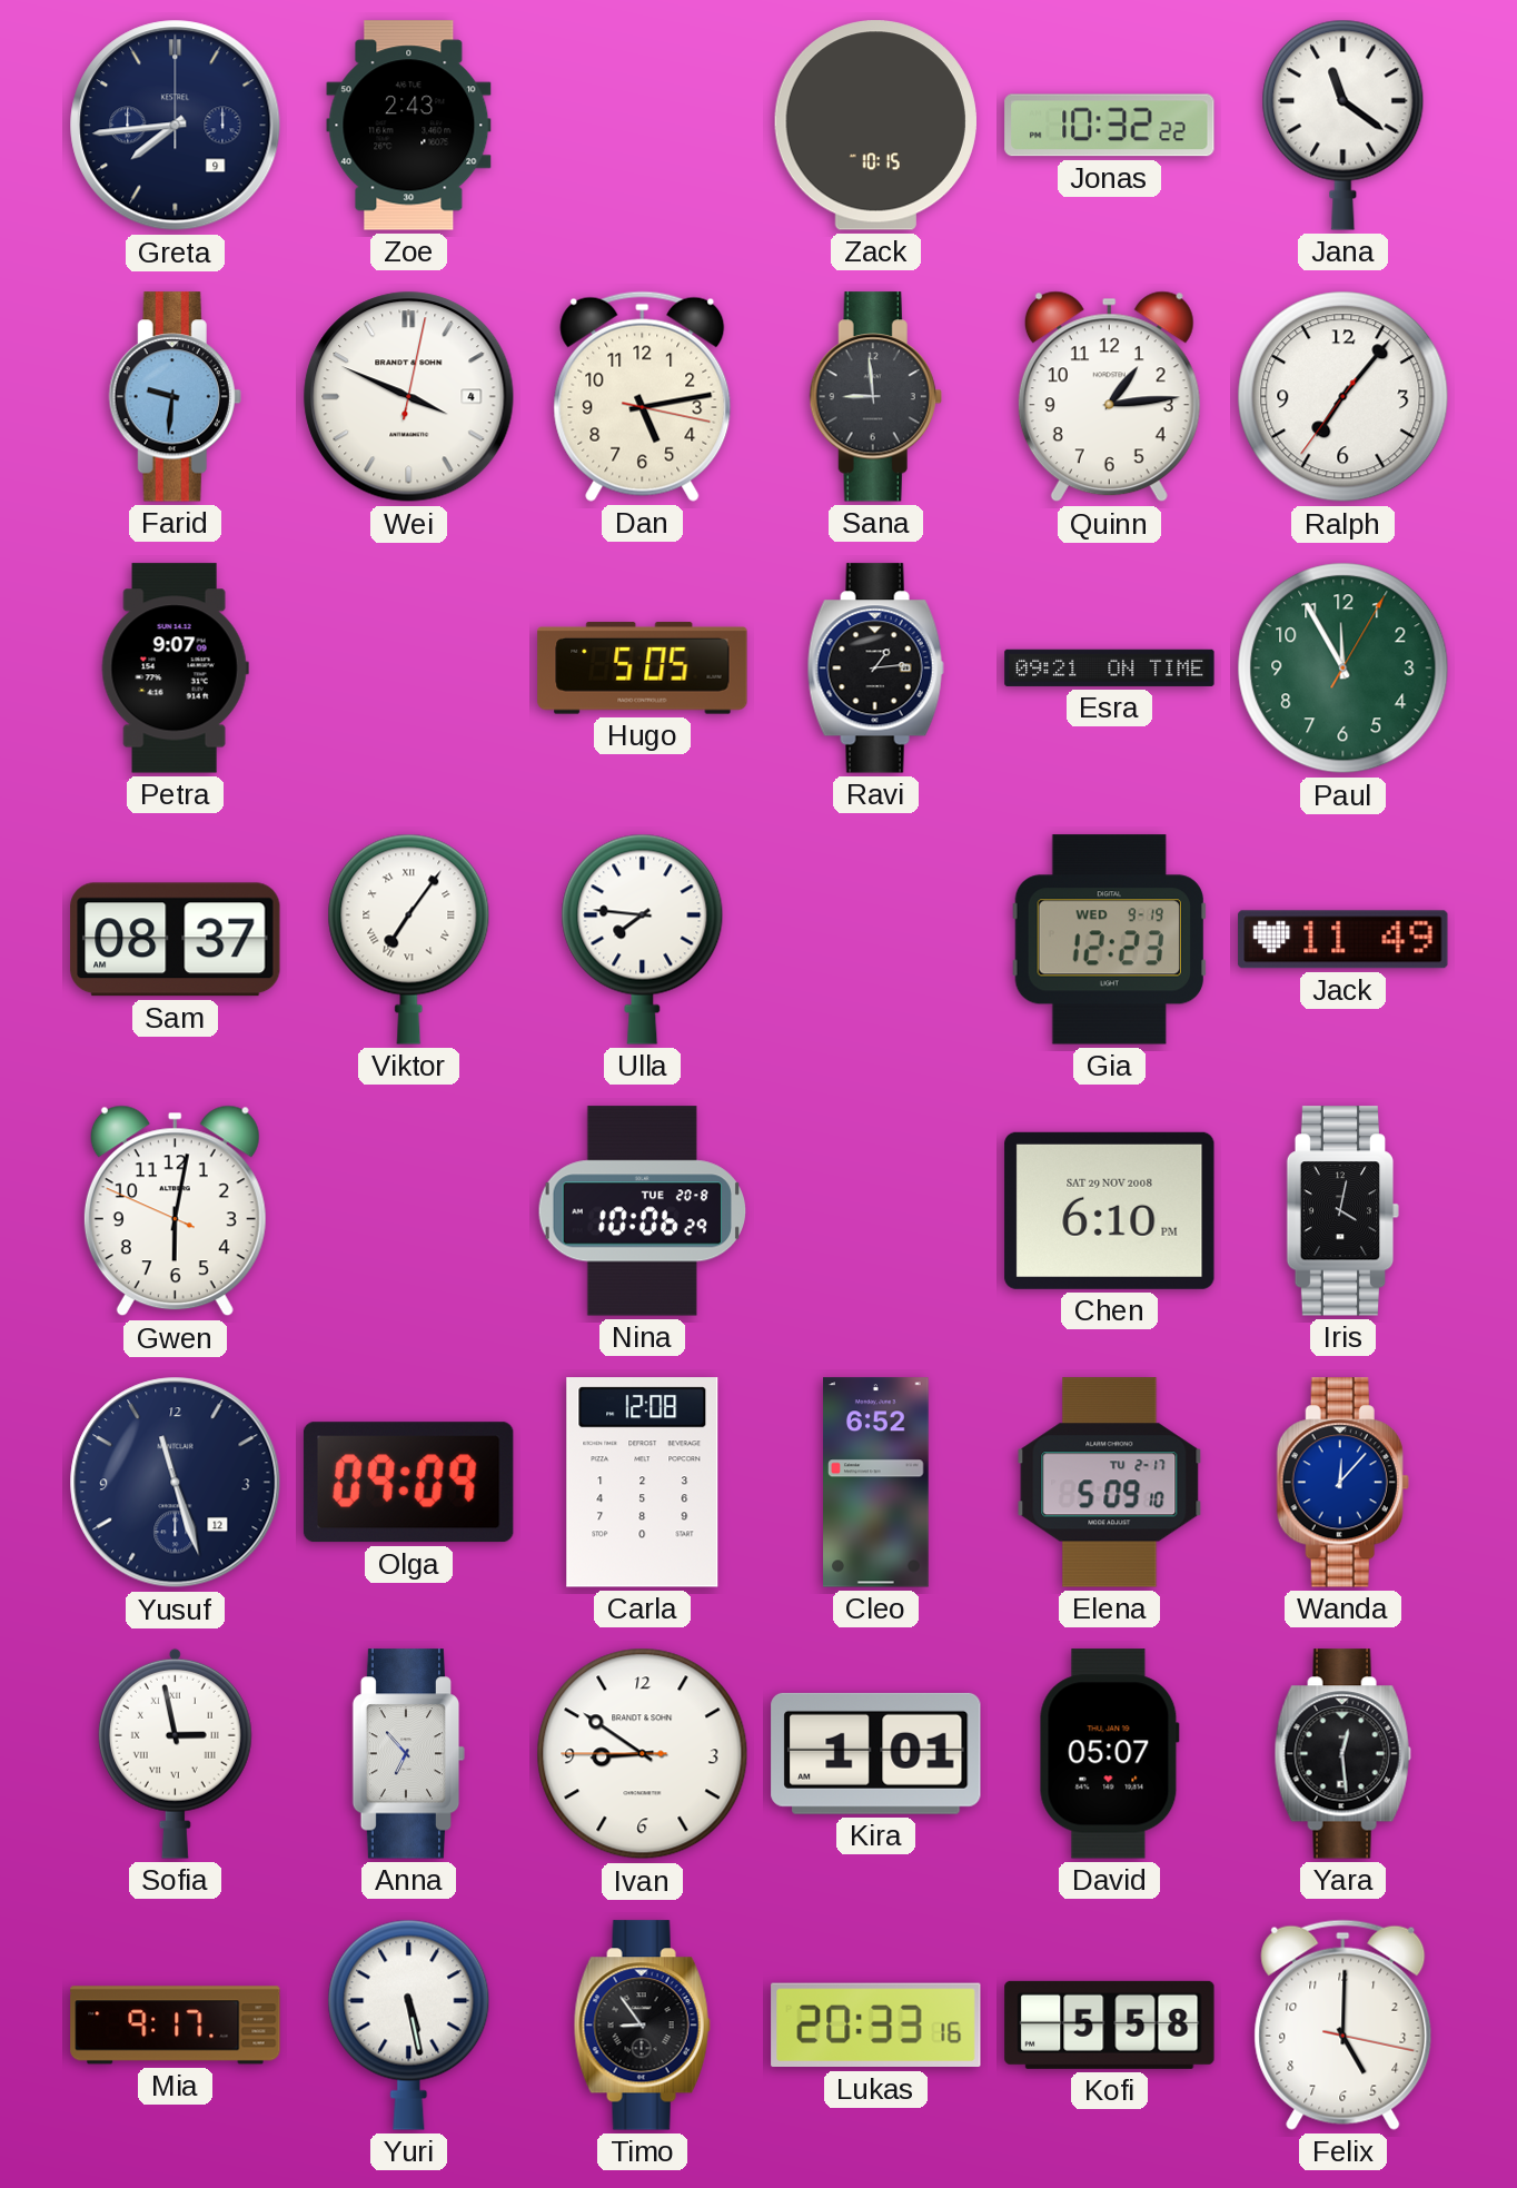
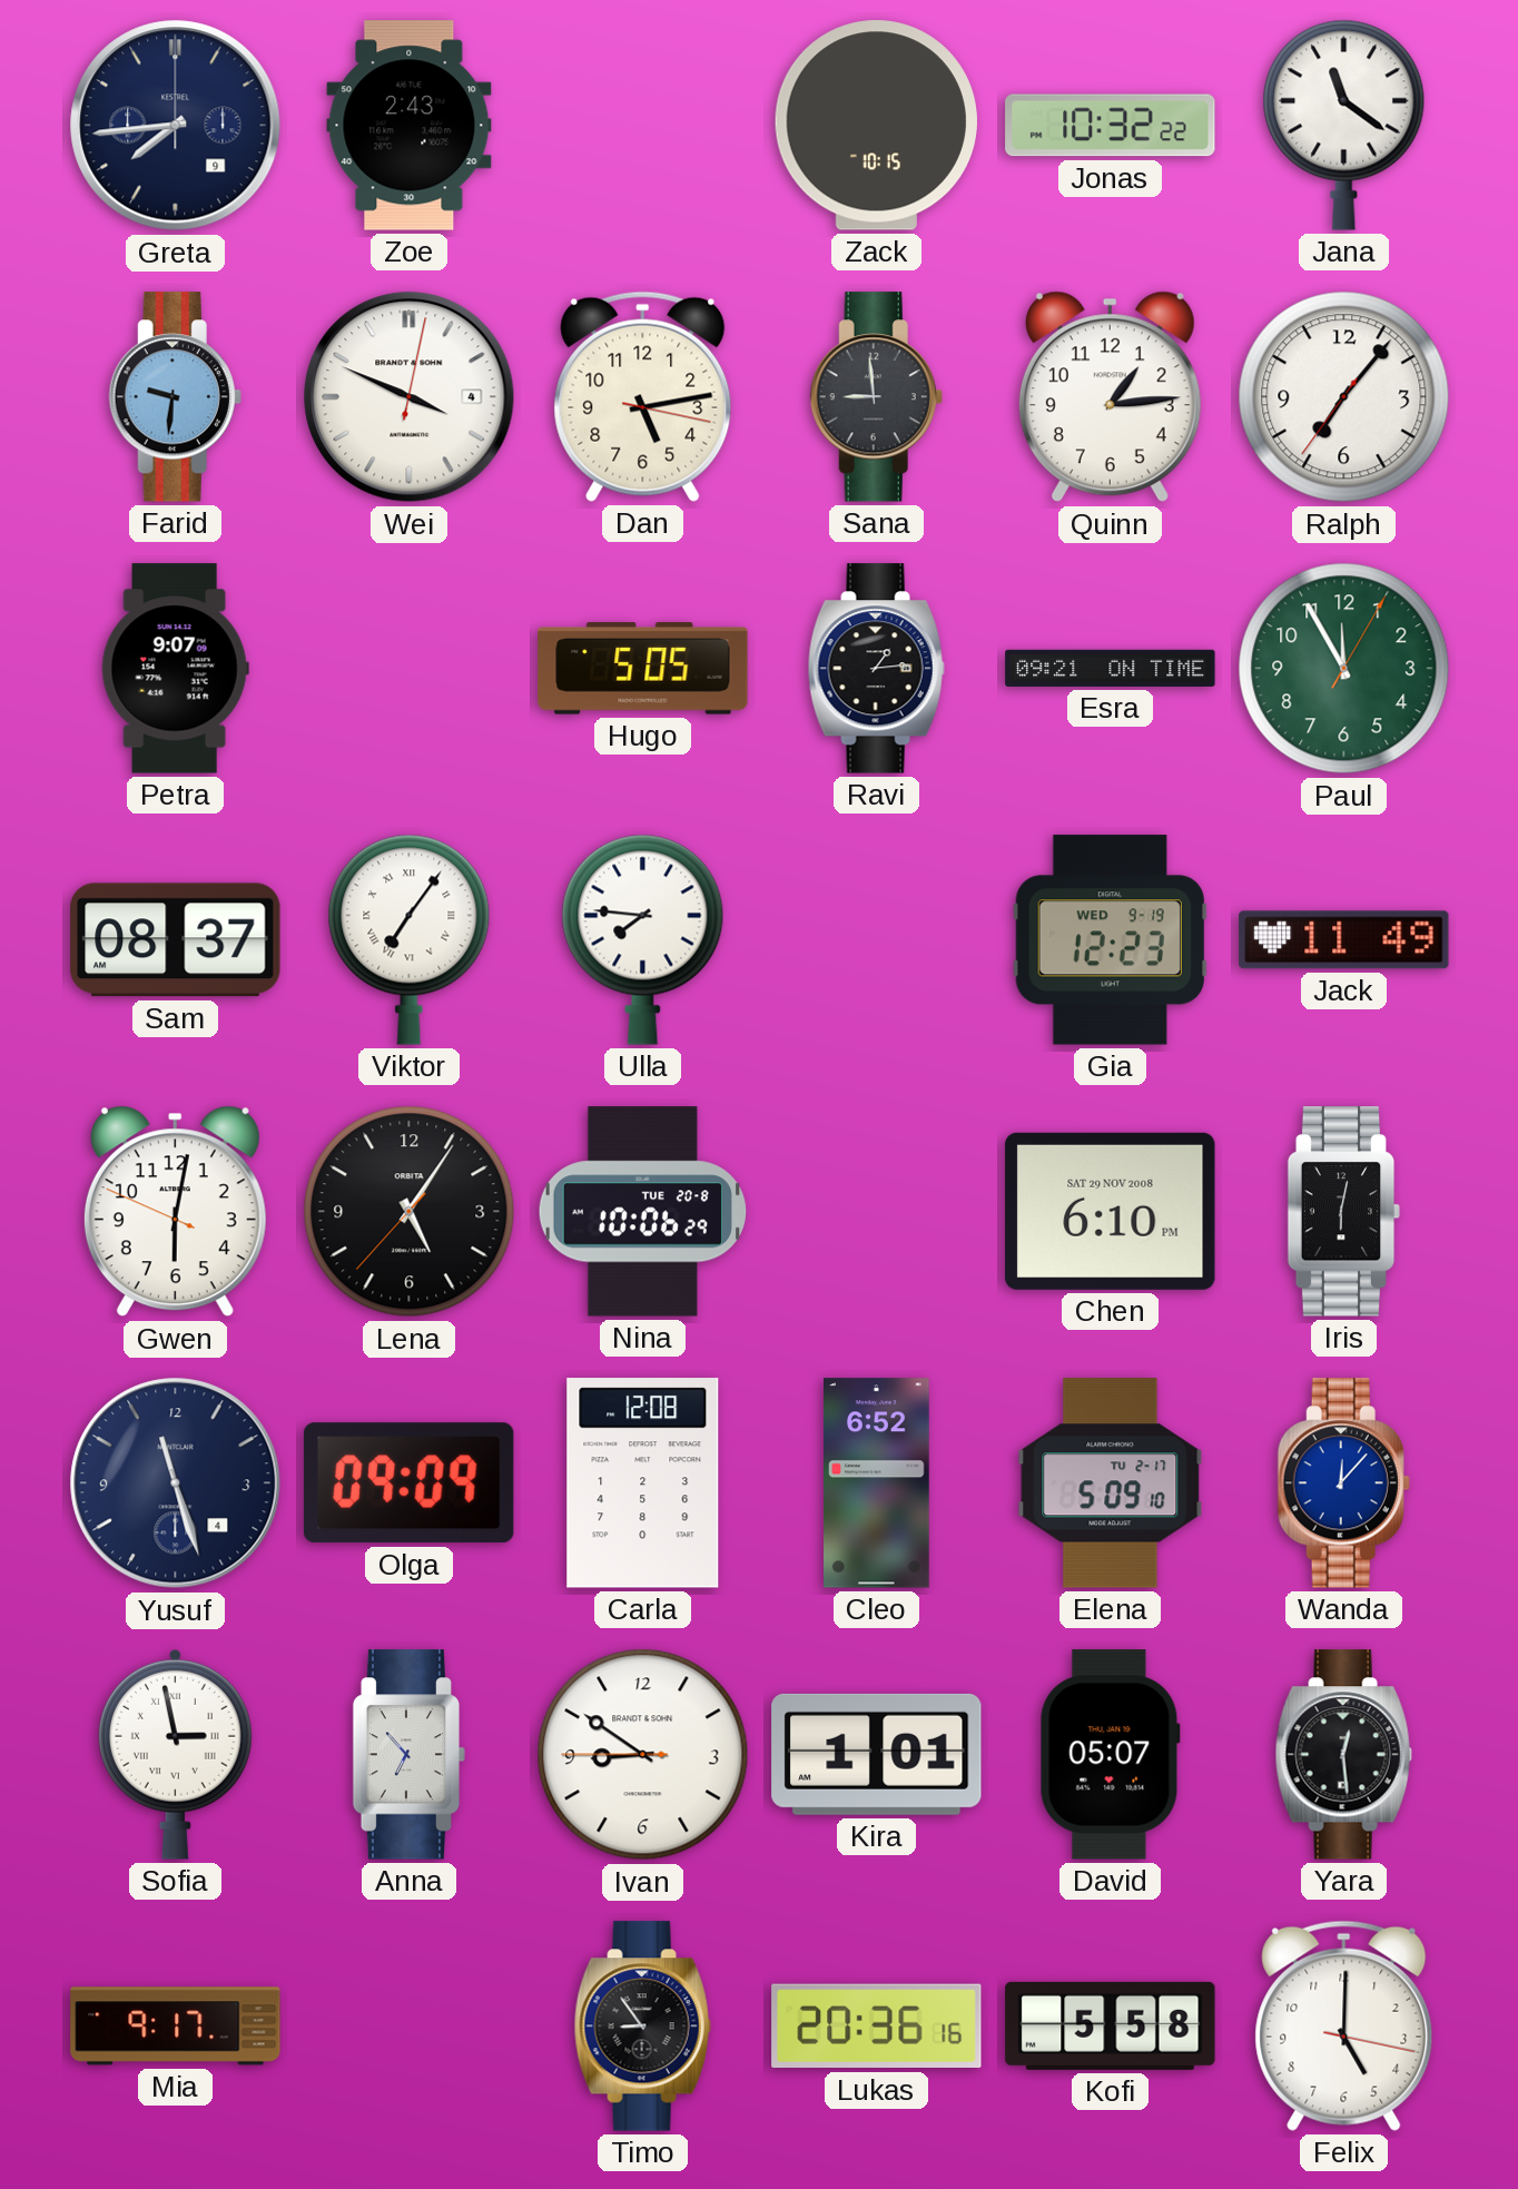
Lena: none -> 5:05
Iris: 4:02 -> 6:02
Yusuf date: 12 -> 4
Yuri: 5:28 -> none
Lukas: 20:33 -> 20:36
